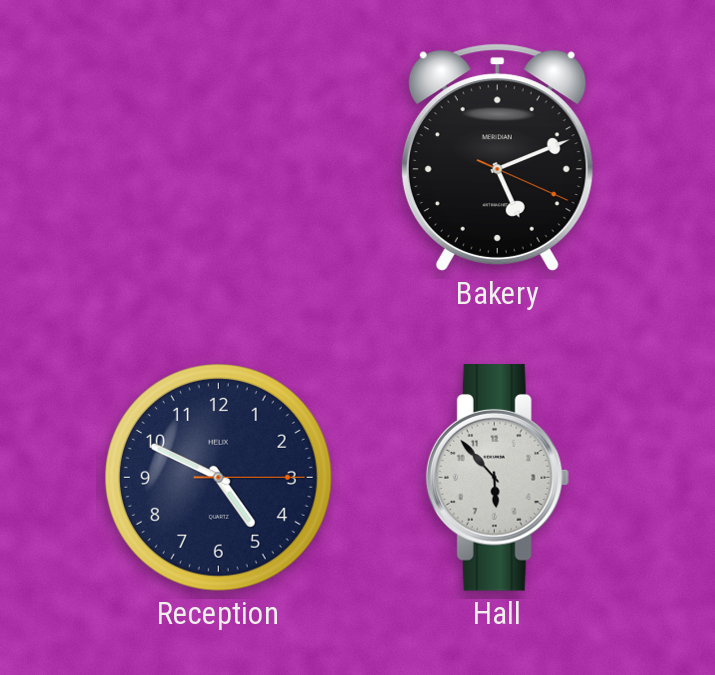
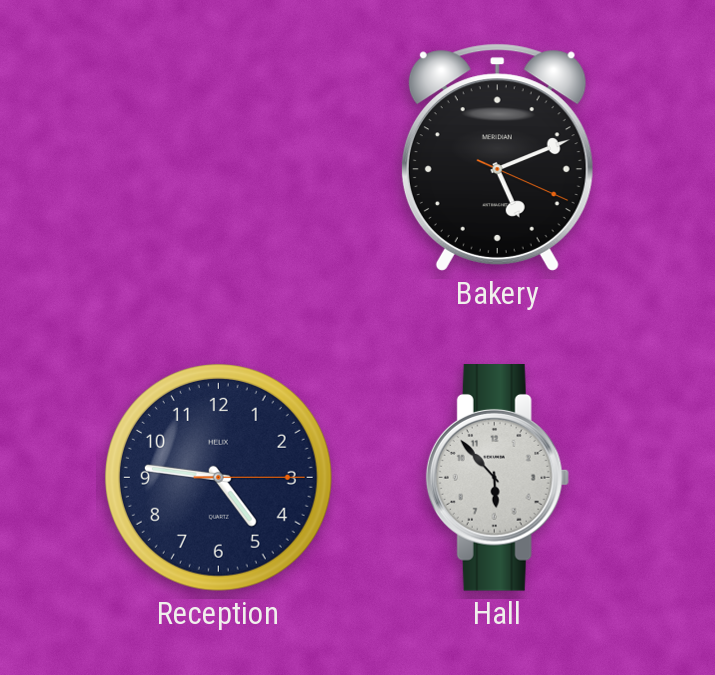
Reception: 4:49 -> 4:46
